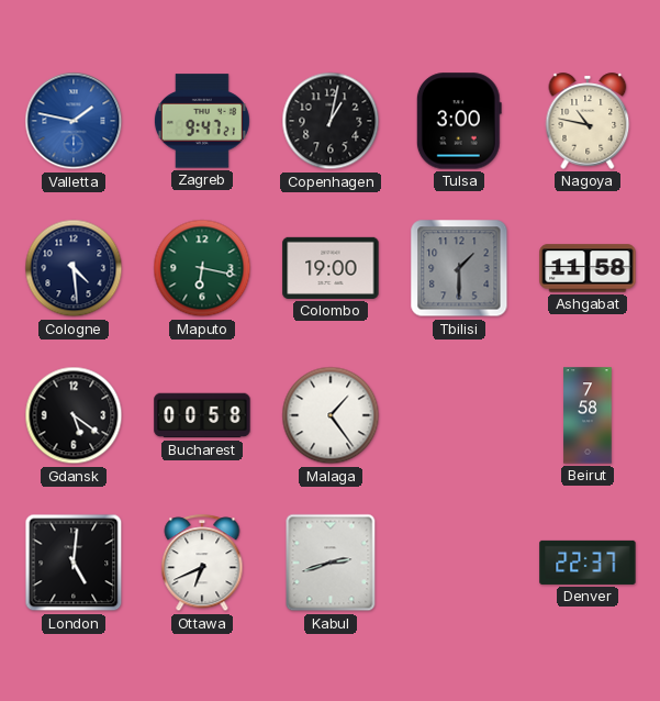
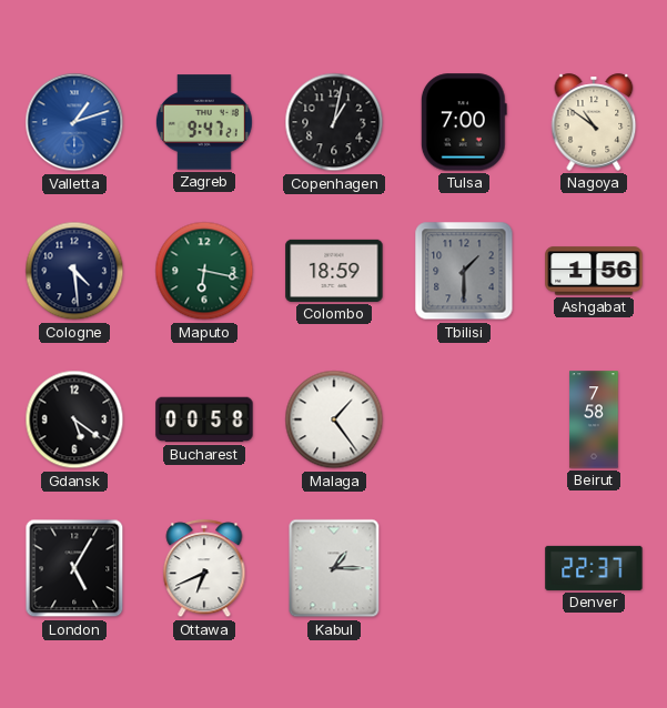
Valletta: 1:47 -> 1:12
Tulsa: 3:00 -> 7:00
Nagoya: 10:47 -> 10:51
Colombo: 19:00 -> 18:59
Ashgabat: 11:58 -> 1:56
London: 5:01 -> 5:05
Kabul: 2:42 -> 1:15
